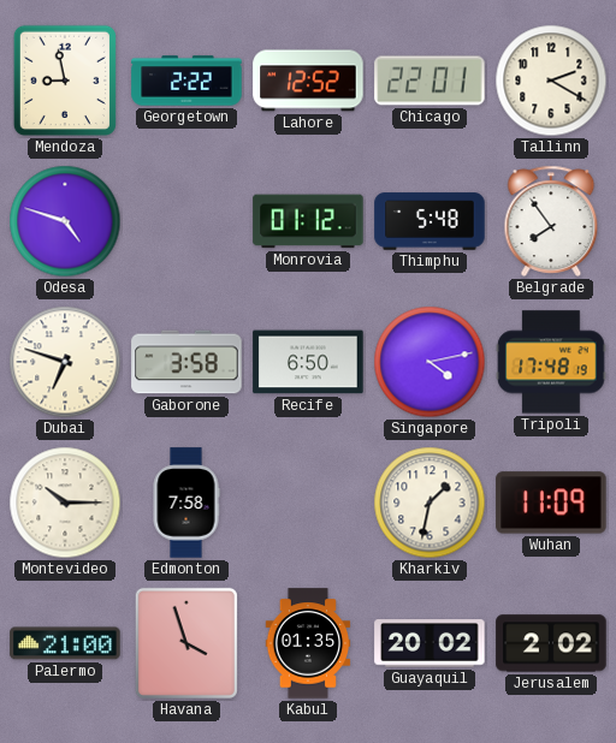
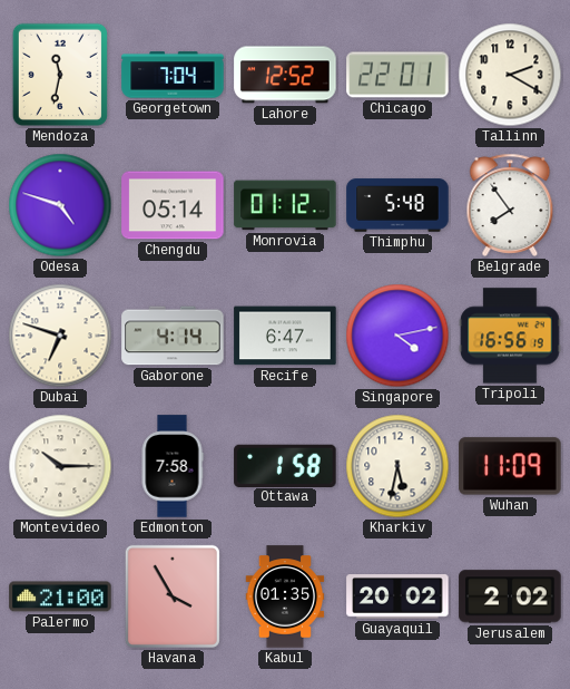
Mendoza: 8:58 -> 11:32
Georgetown: 2:22 -> 7:04
Chengdu: none -> 05:14
Gaborone: 3:58 -> 4:14
Recife: 6:50 -> 6:47
Tripoli: 17:48 -> 16:56
Ottawa: none -> 1:58
Kharkiv: 1:32 -> 5:32
Havana: 3:57 -> 3:55
